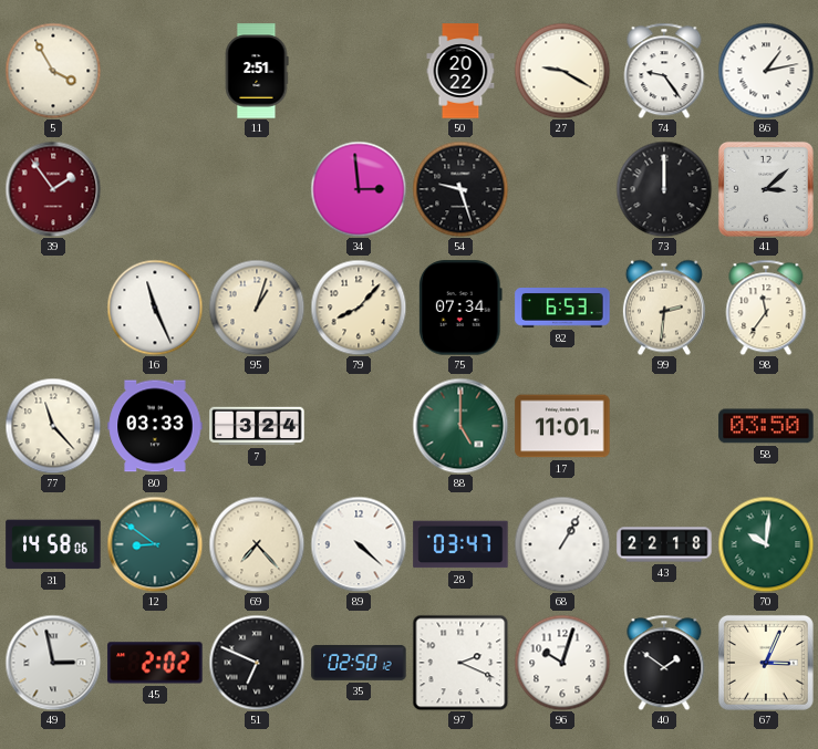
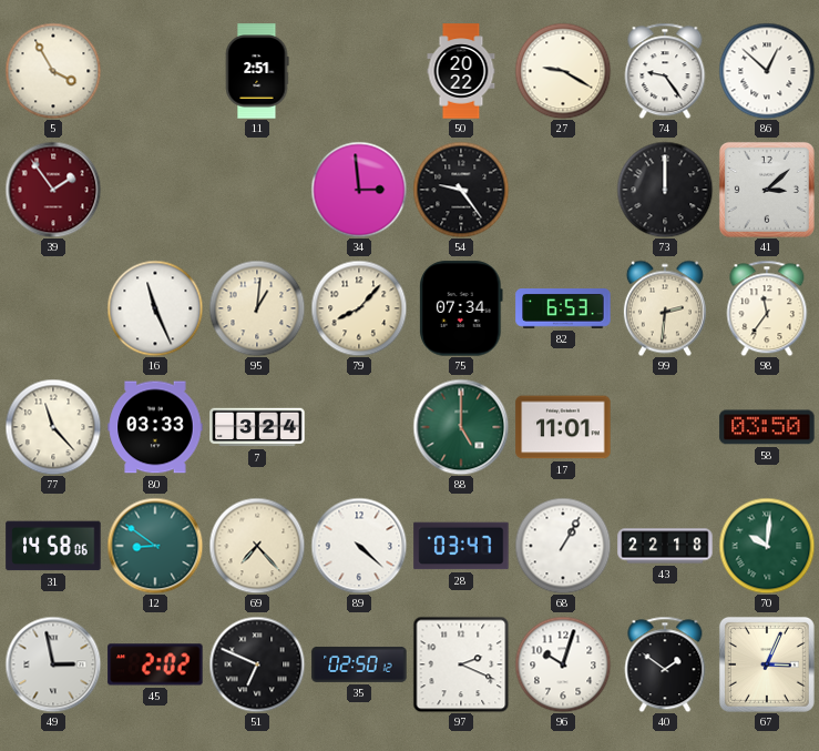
86: 1:13 -> 12:52
54: 9:27 -> 9:24
95: 1:03 -> 1:01
